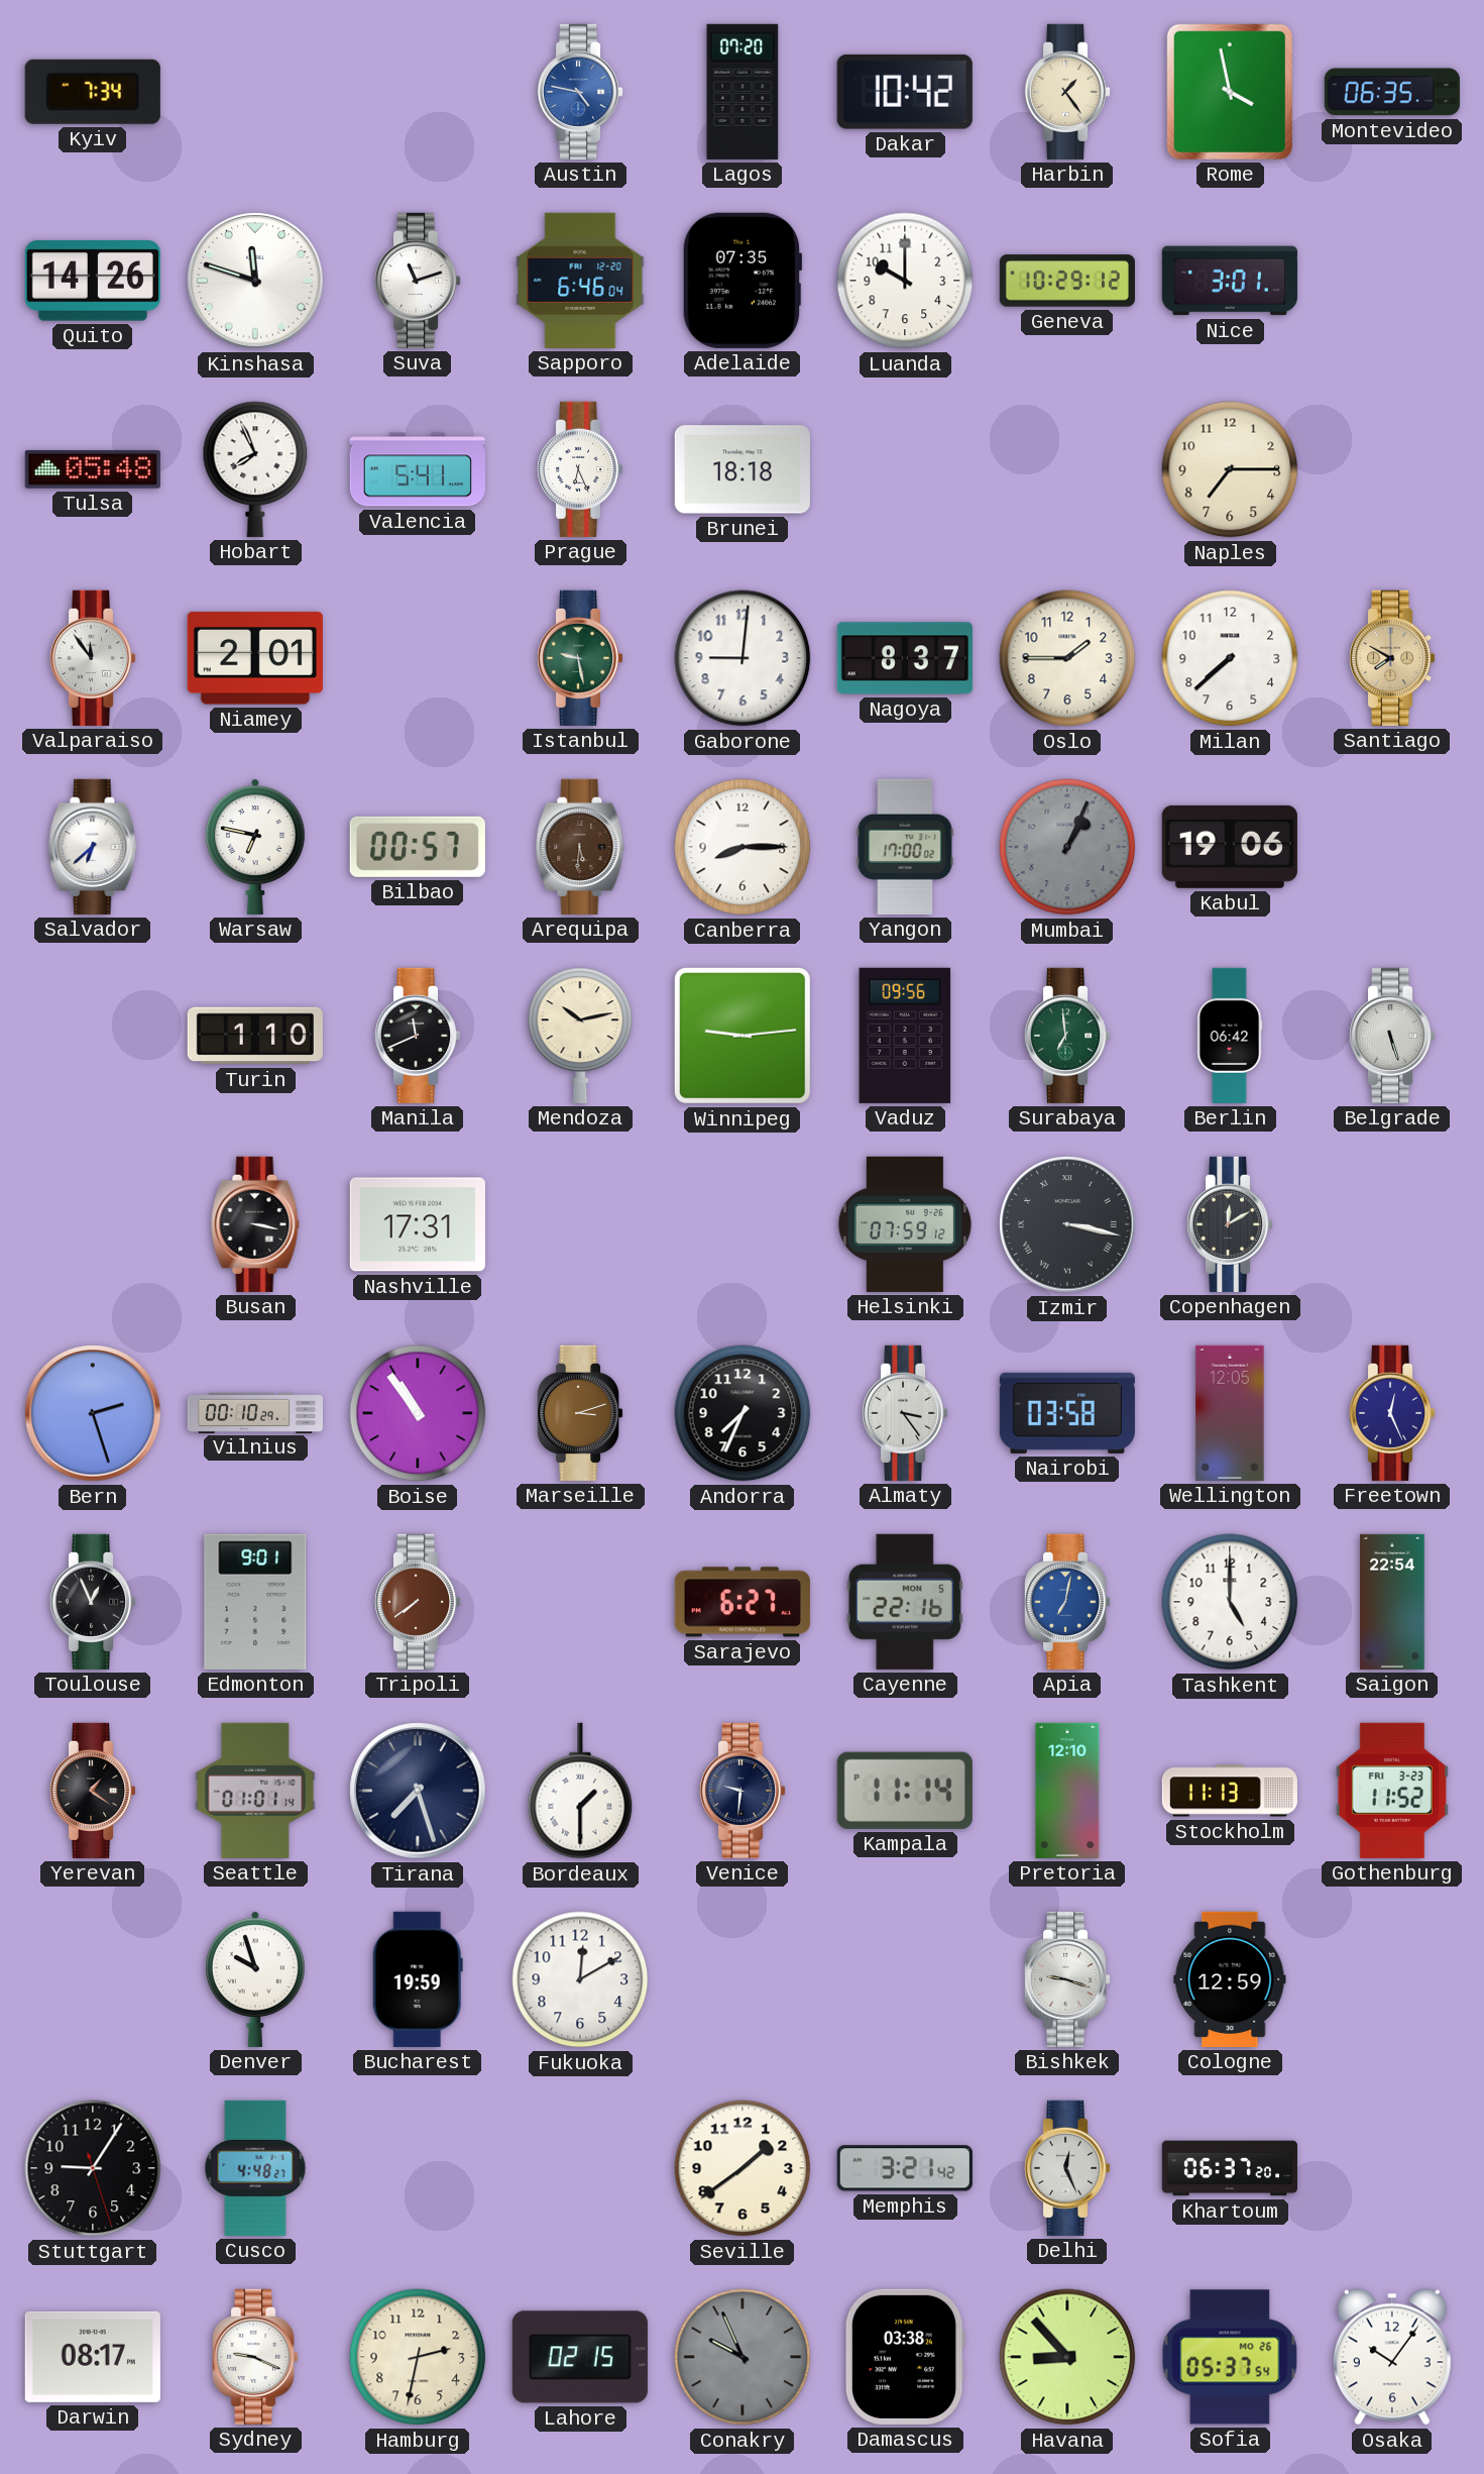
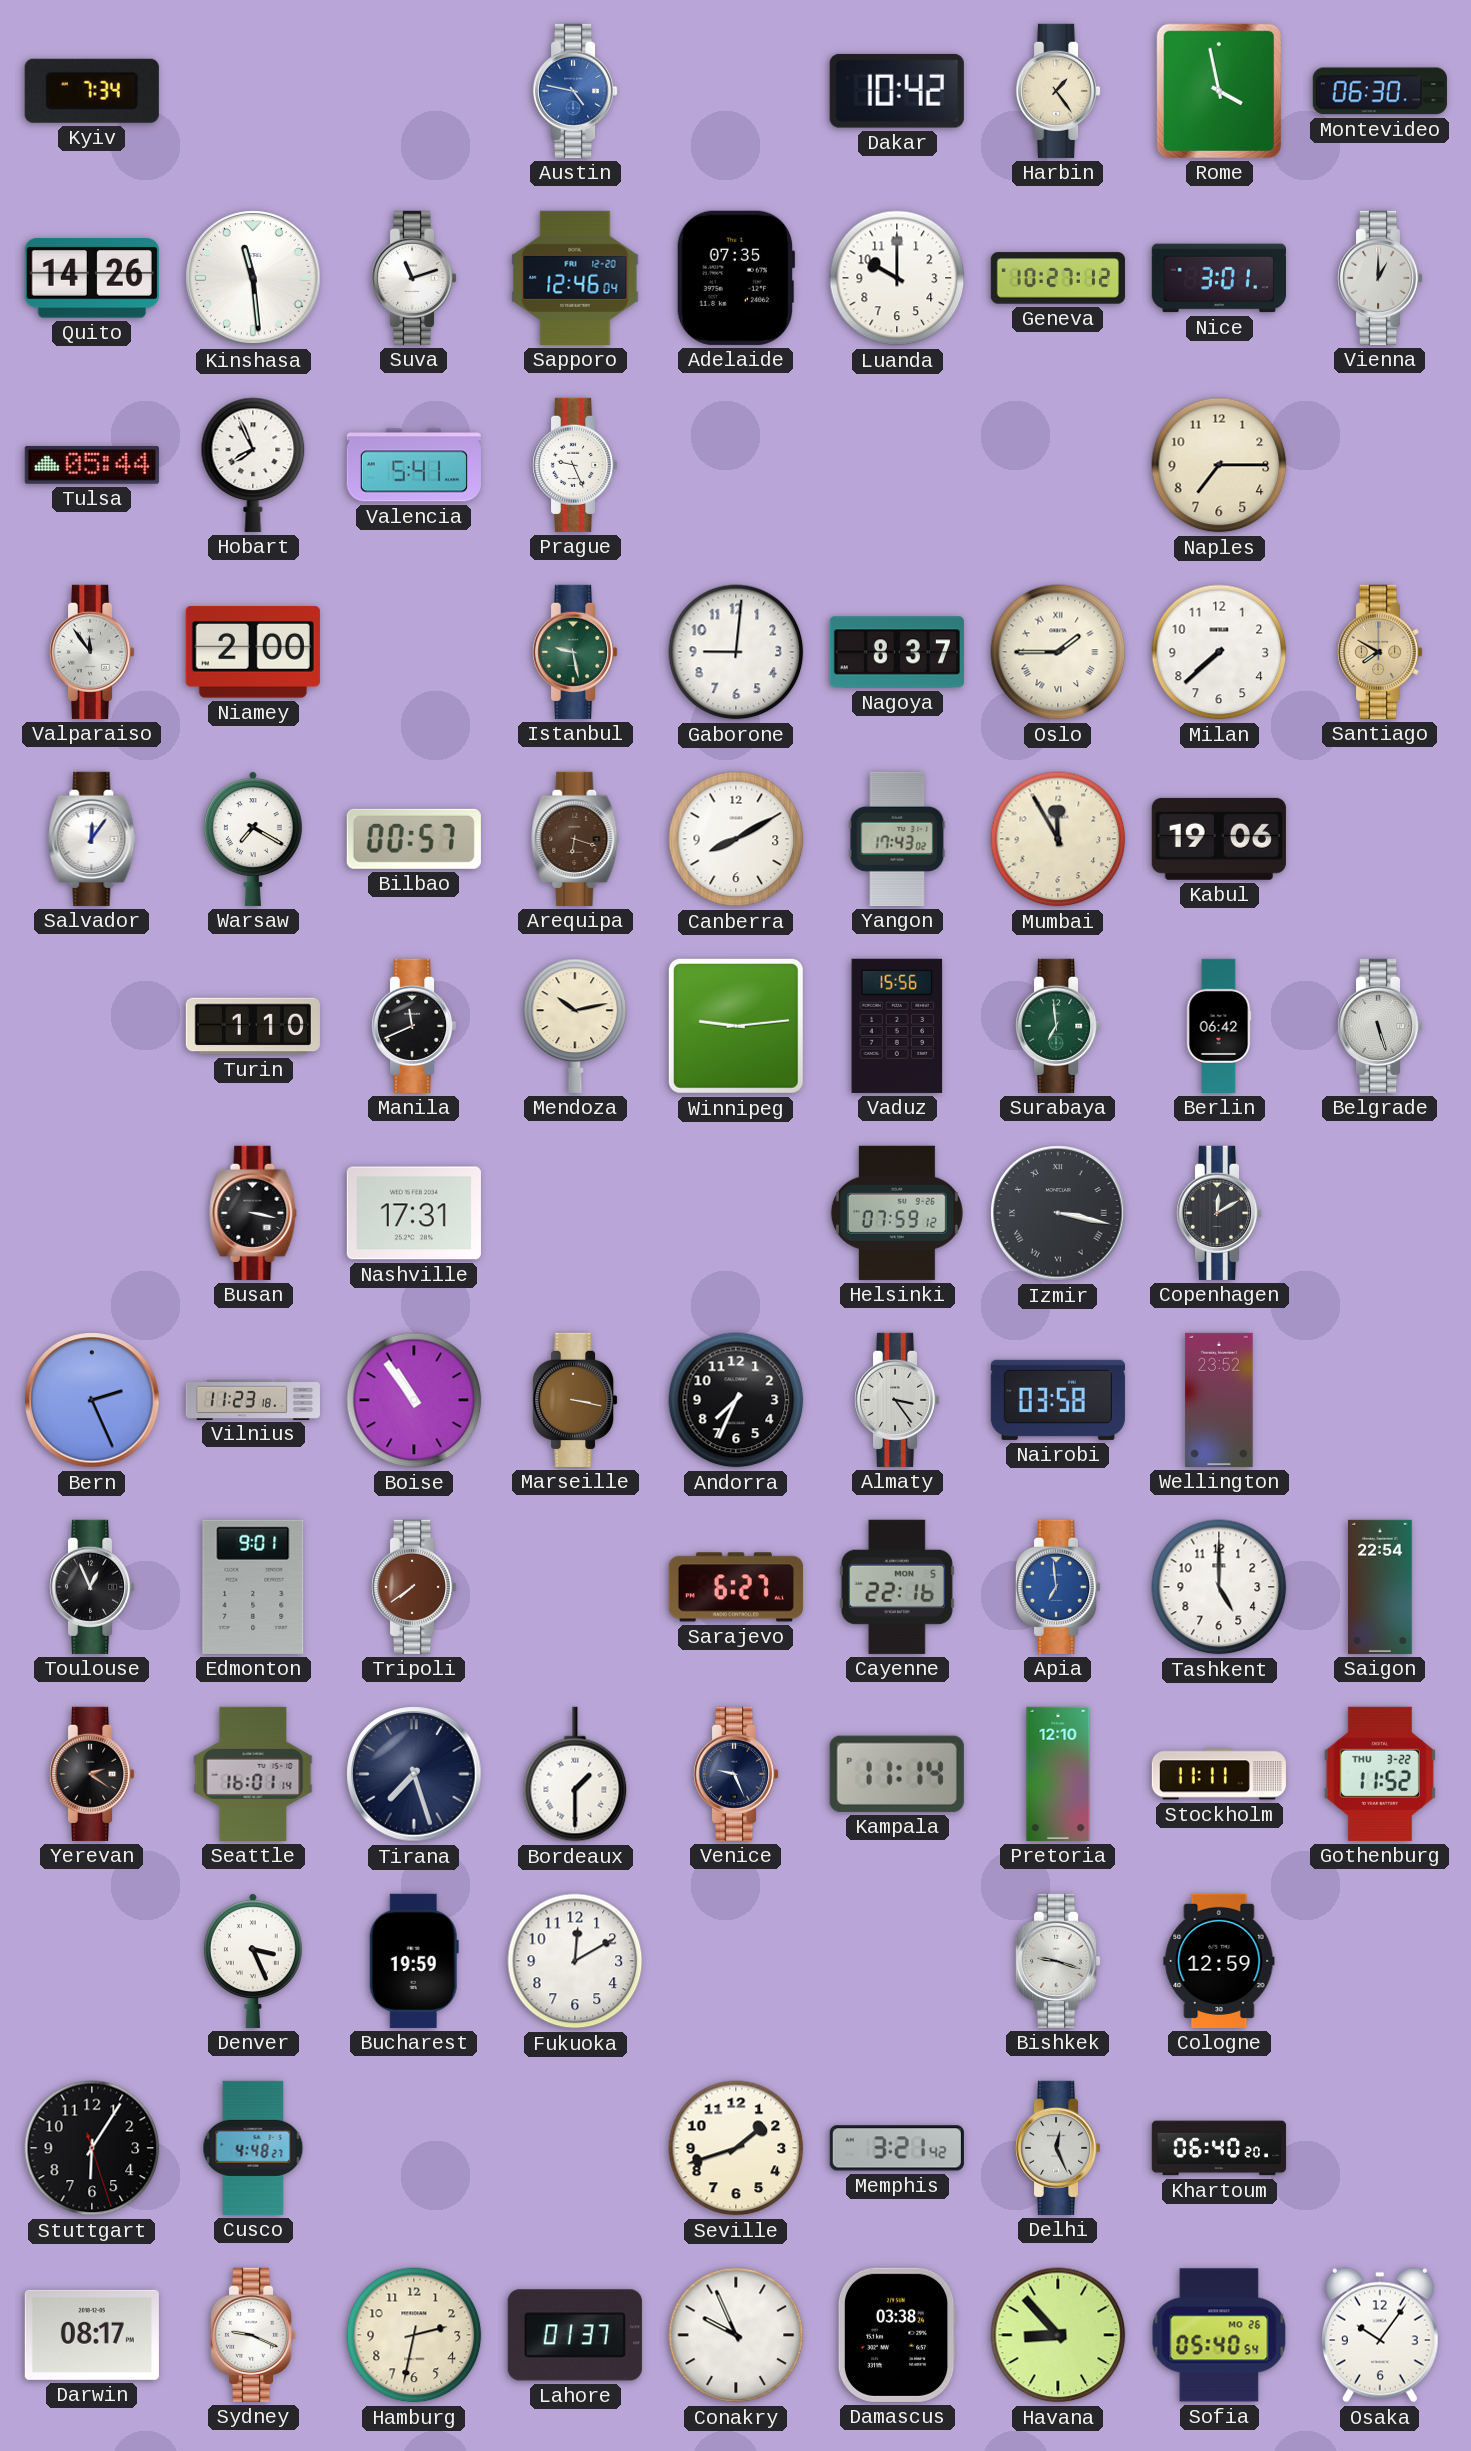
Lagos: 07:20 -> none
Montevideo: 06:35 -> 06:30
Kinshasa: 11:48 -> 11:29
Sapporo: 6:46 -> 12:46
Geneva: 10:29 -> 10:27
Vienna: none -> 1:00
Tulsa: 05:48 -> 05:44
Prague: 6:26 -> 9:26
Brunei: 18:18 -> none
Niamey: 2:01 -> 2:00
Oslo numerals: Arabic -> Roman
Salvador: 6:38 -> 12:06
Warsaw: 6:47 -> 7:20
Arequipa: 5:31 -> 6:18
Canberra: 8:15 -> 8:10
Yangon: 17:00 -> 17:43
Mumbai: 1:04 -> 11:55
Mumbai dial: grey -> cream
Vaduz: 09:56 -> 15:56
Bern: 2:27 -> 2:26
Vilnius: 00:10 -> 11:23
Marseille: 3:12 -> 3:17
Wellington: 12:05 -> 23:52
Freetown: 12:26 -> none
Apia: 7:02 -> 6:59
Yerevan: 1:21 -> 2:21
Seattle: 01:01 -> 16:01
Venice: 9:31 -> 9:26
Stockholm: 11:13 -> 11:11
Gothenburg date: FRI 3-23 -> THU 3-22
Denver: 9:57 -> 3:26
Stuttgart: 9:05 -> 6:05
Seville: 1:39 -> 1:42
Khartoum: 06:37 -> 06:40
Lahore: 02:15 -> 01:37
Conakry dial: grey -> white
Sofia: 05:37 -> 05:40
